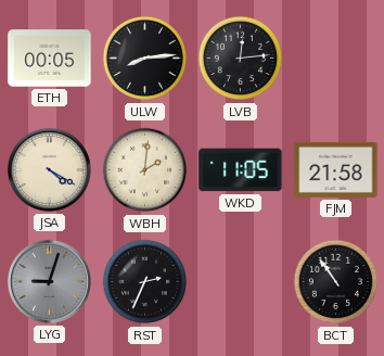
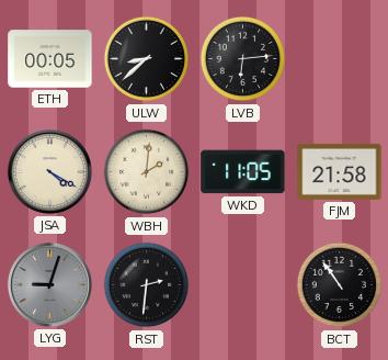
ULW: 8:14 -> 8:38
LVB: 12:14 -> 6:14
RST: 2:34 -> 2:31
